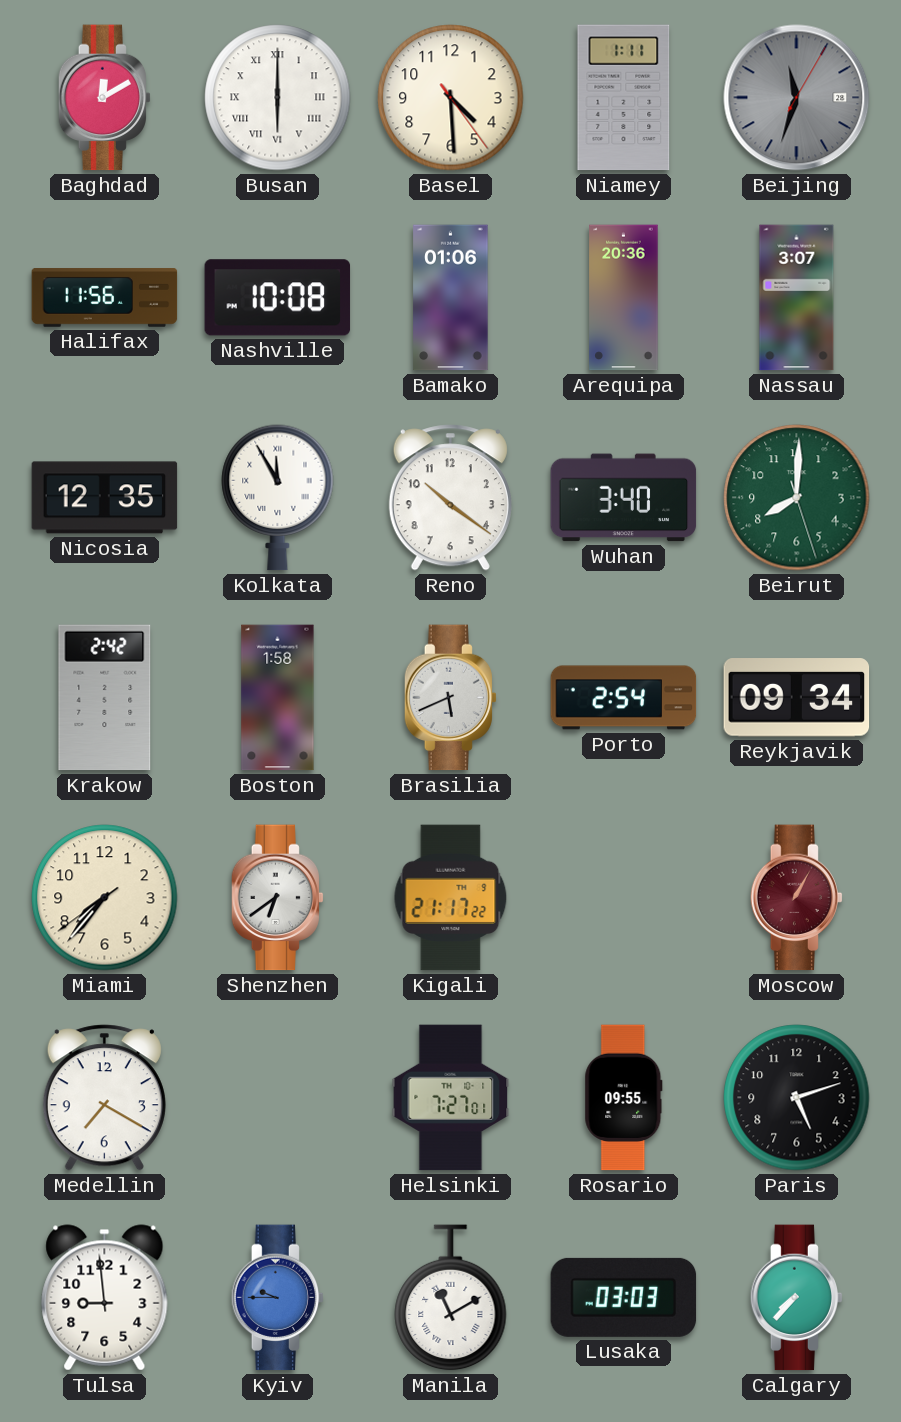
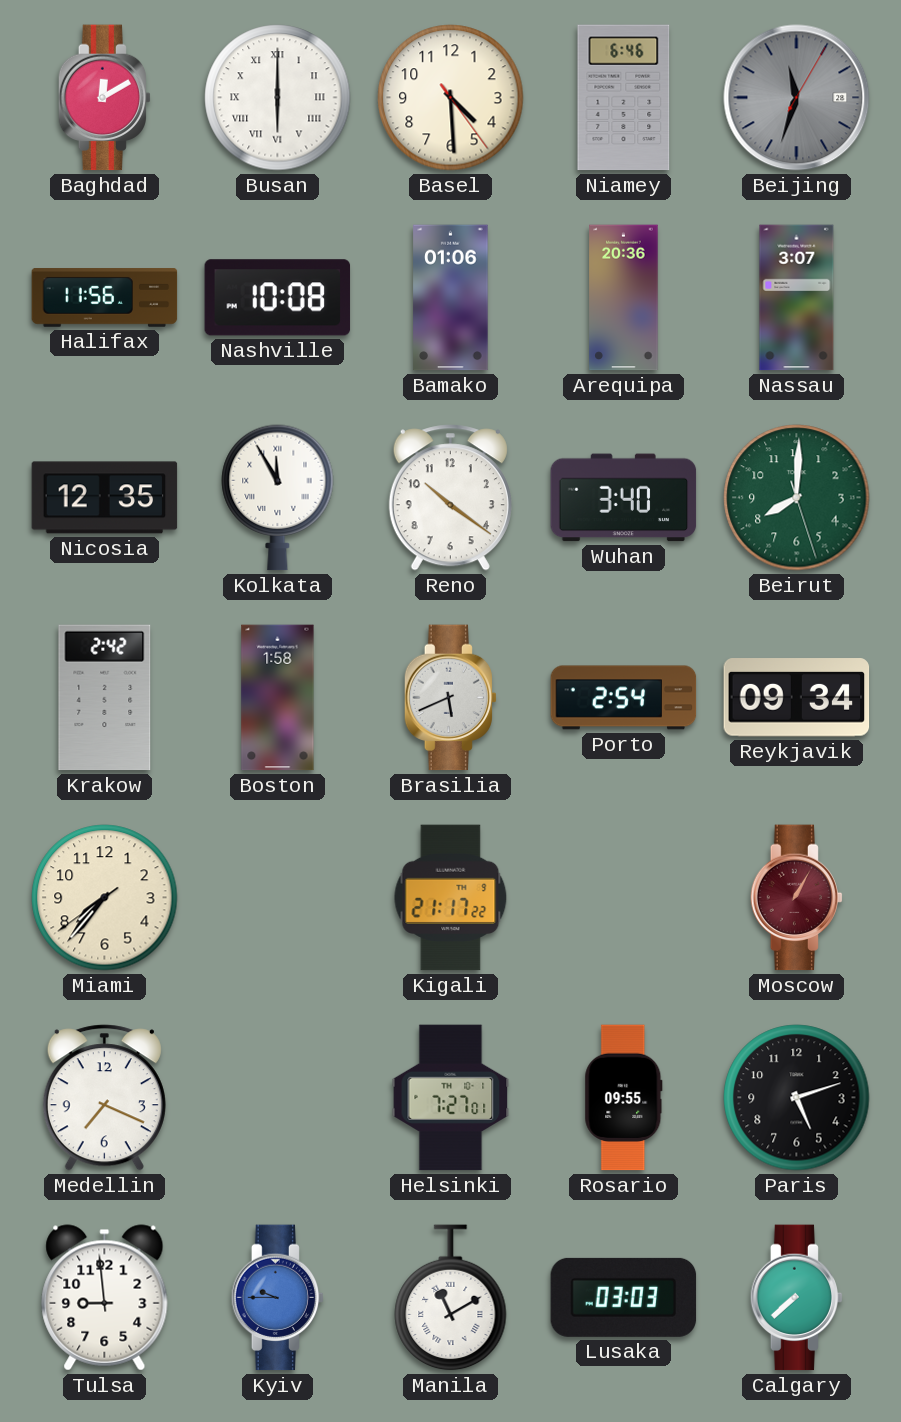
Niamey: 1:11 -> 6:46
Shenzhen: 6:39 -> none
Medellin: 7:20 -> 7:19
Calgary: 7:37 -> 7:38
